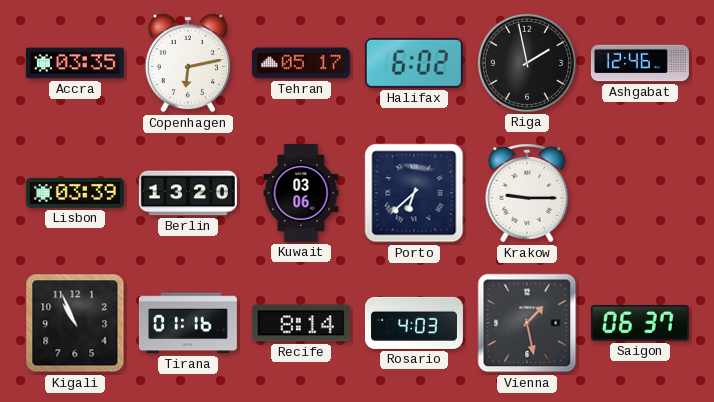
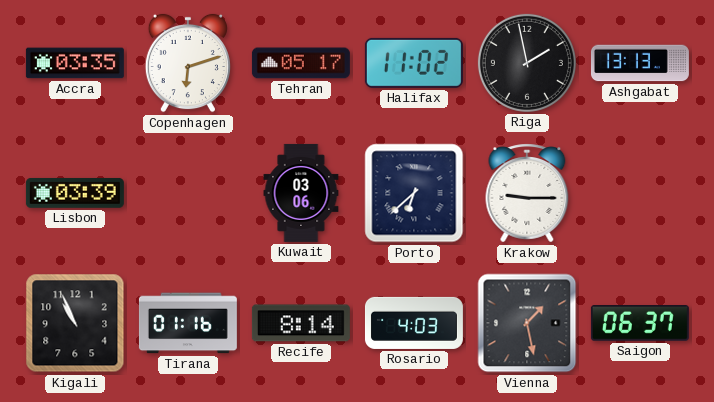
Copenhagen: 6:13 -> 6:12
Halifax: 6:02 -> 11:02
Ashgabat: 12:46 -> 13:13
Berlin: 13:20 -> none
